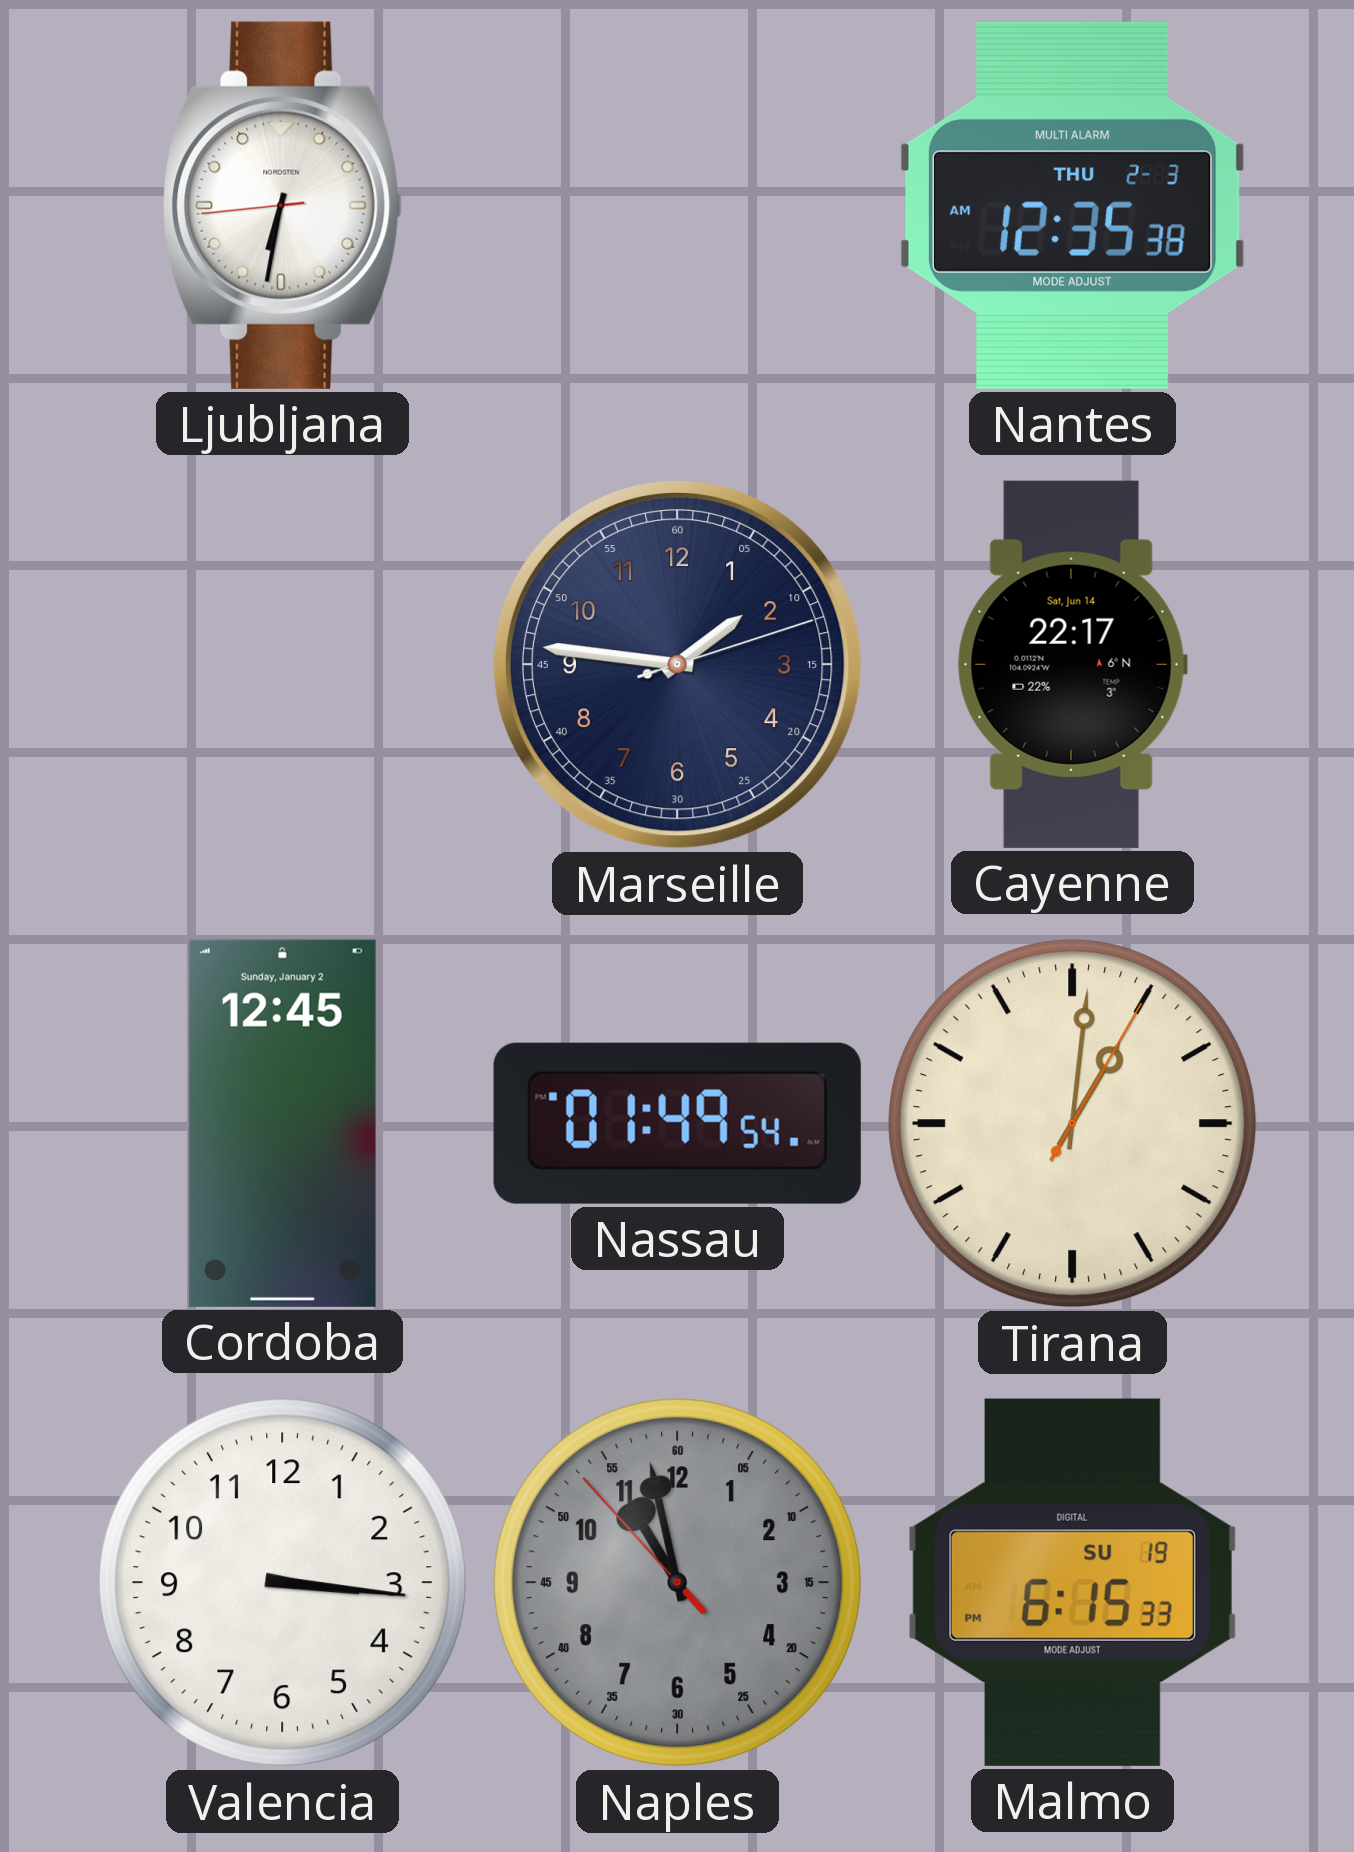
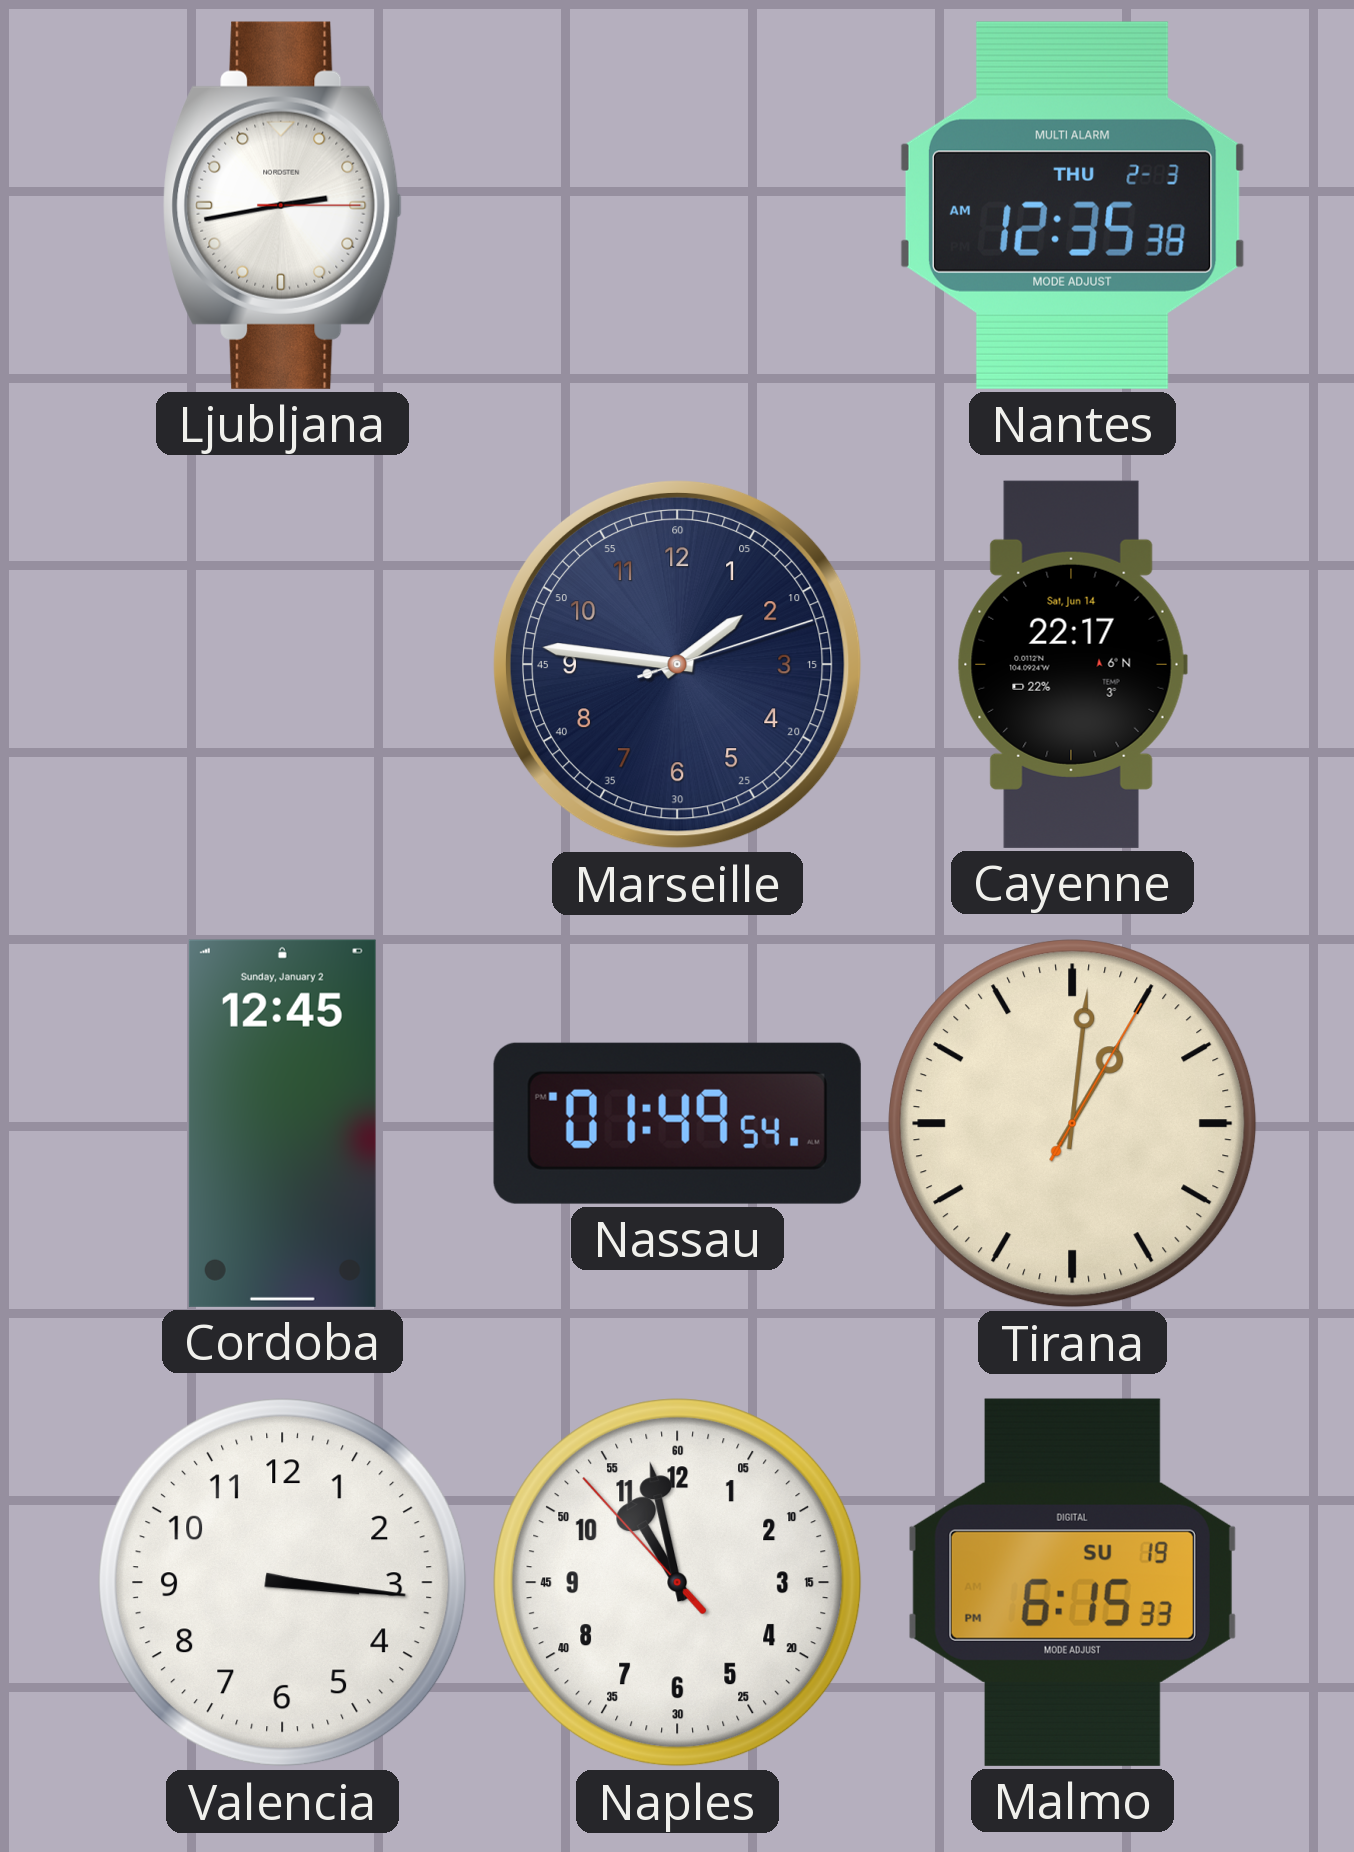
Ljubljana: 6:31 -> 2:43
Naples dial: grey -> white
